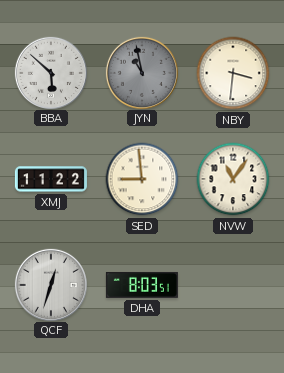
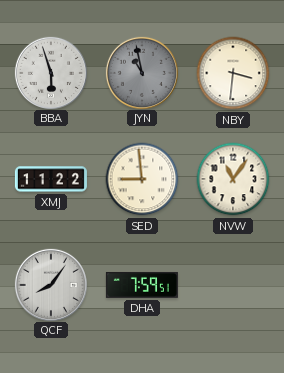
BBA: 5:52 -> 5:57
QCF: 12:33 -> 8:06
DHA: 8:03 -> 7:59
